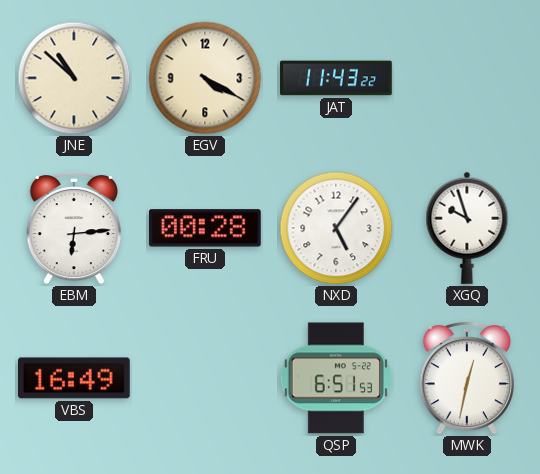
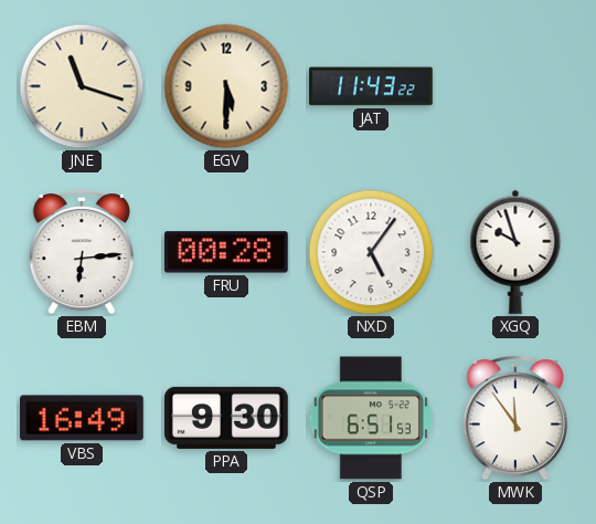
JNE: 10:52 -> 11:18
EGV: 4:20 -> 5:30
PPA: none -> 9:30
MWK: 12:32 -> 11:54
